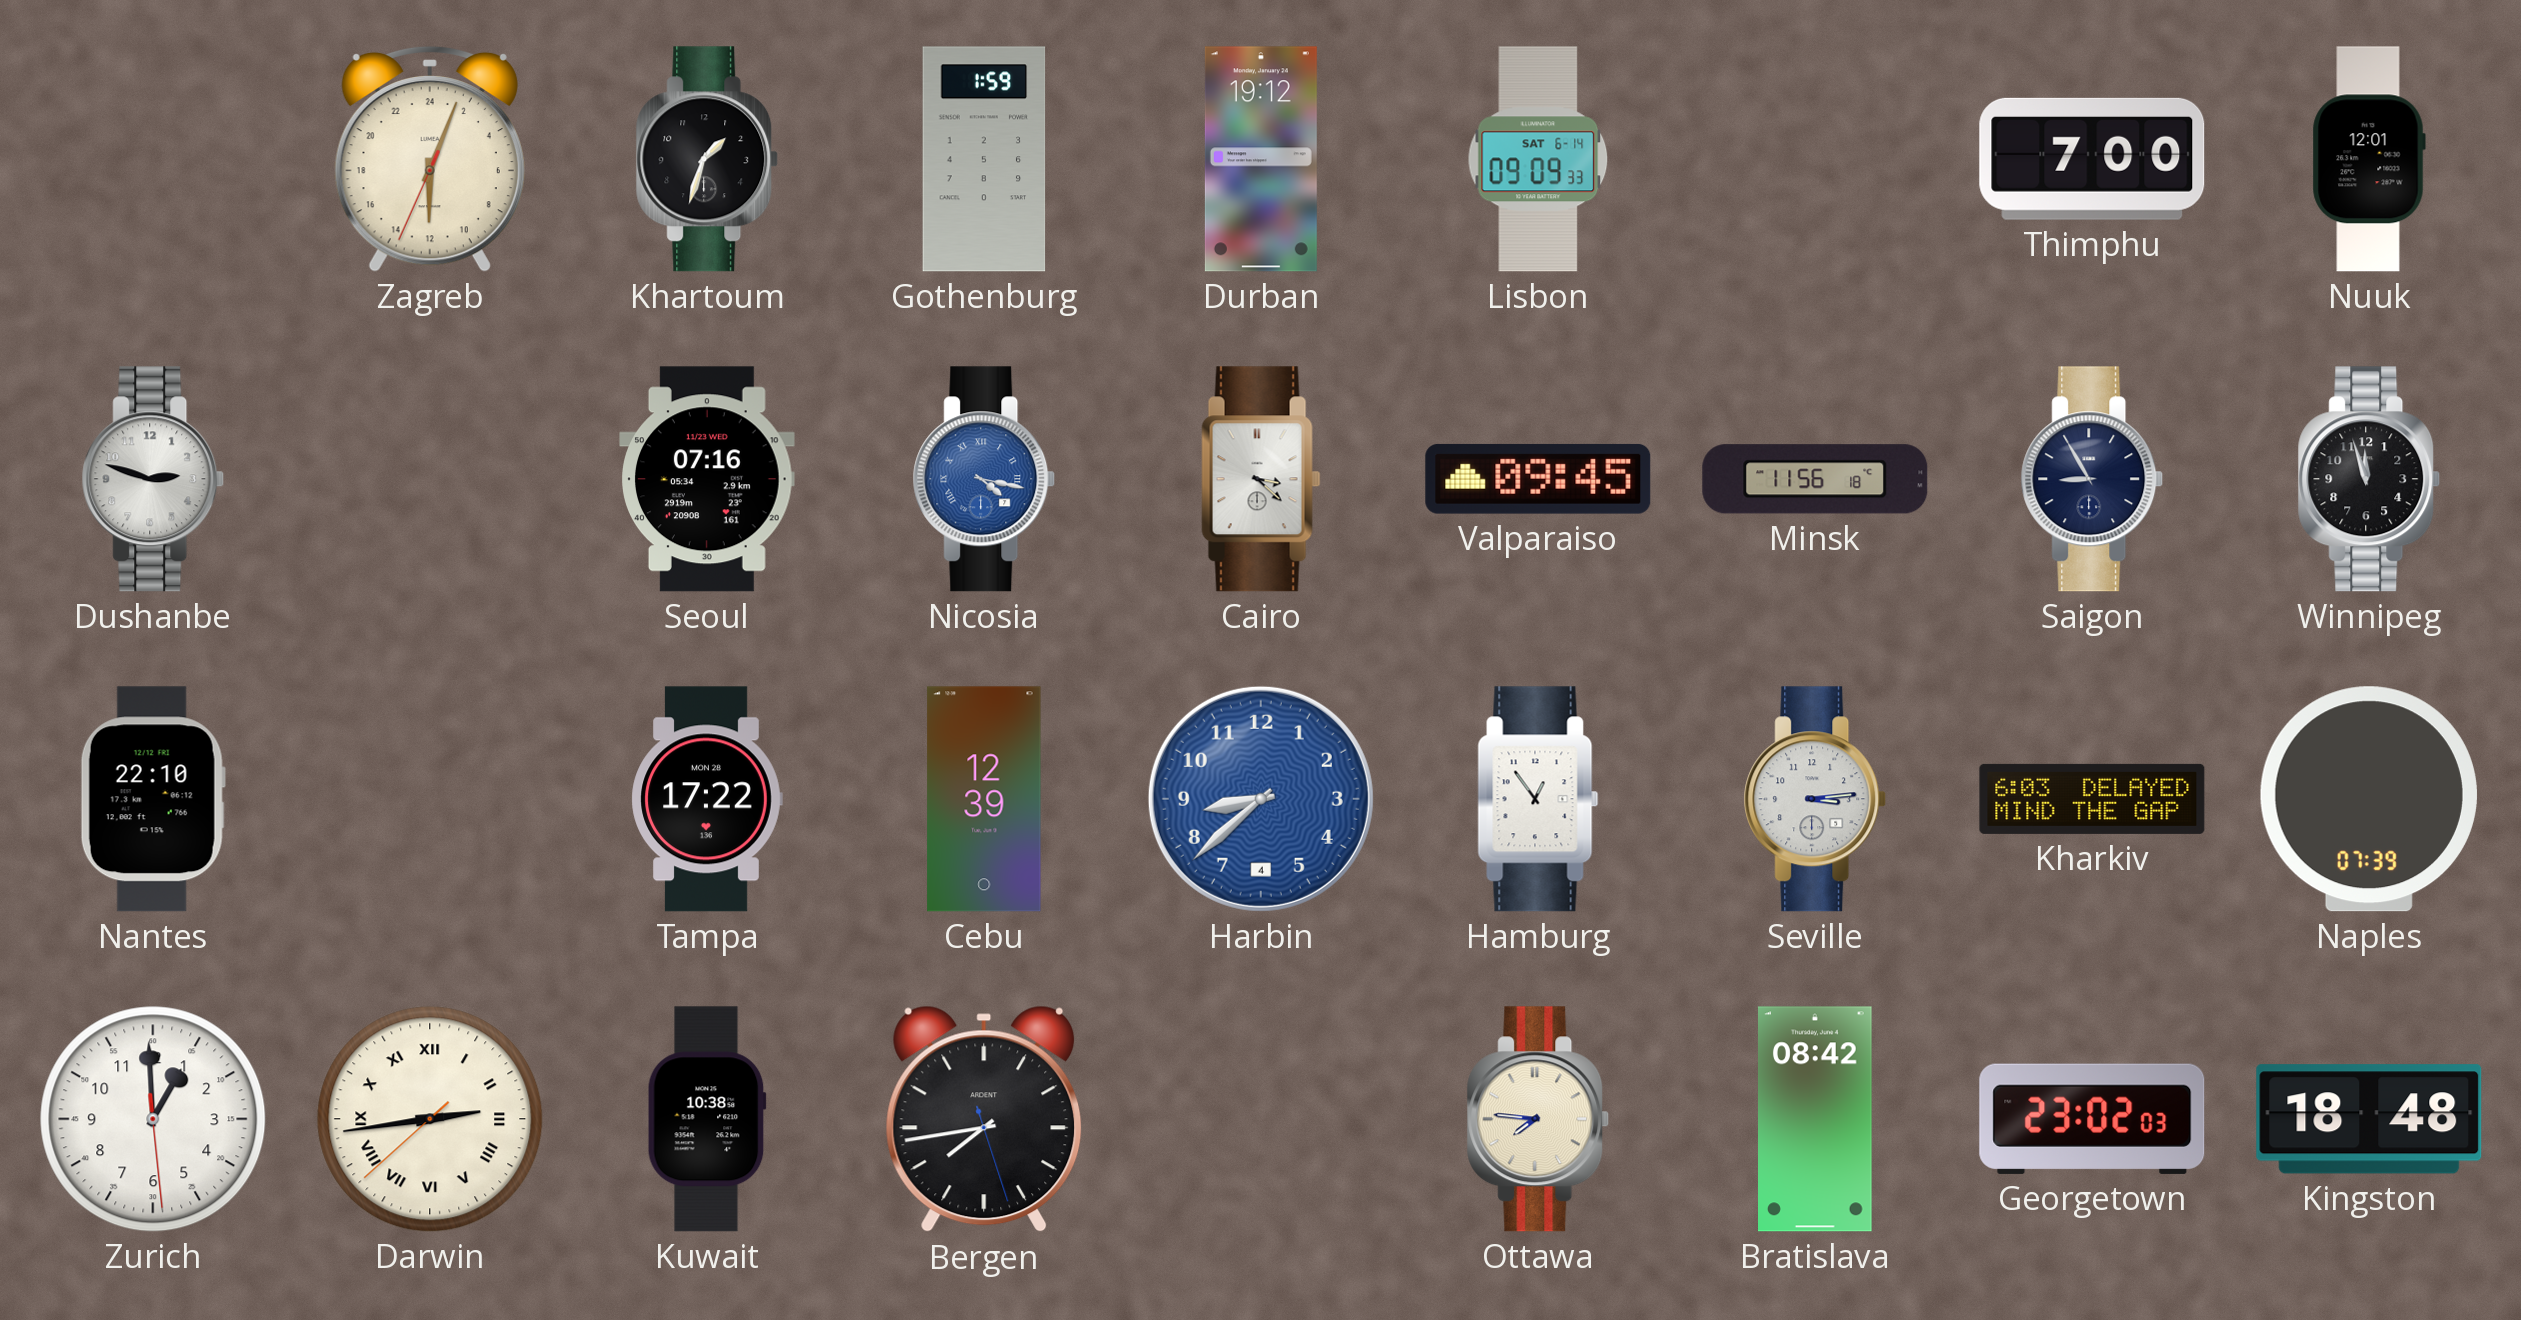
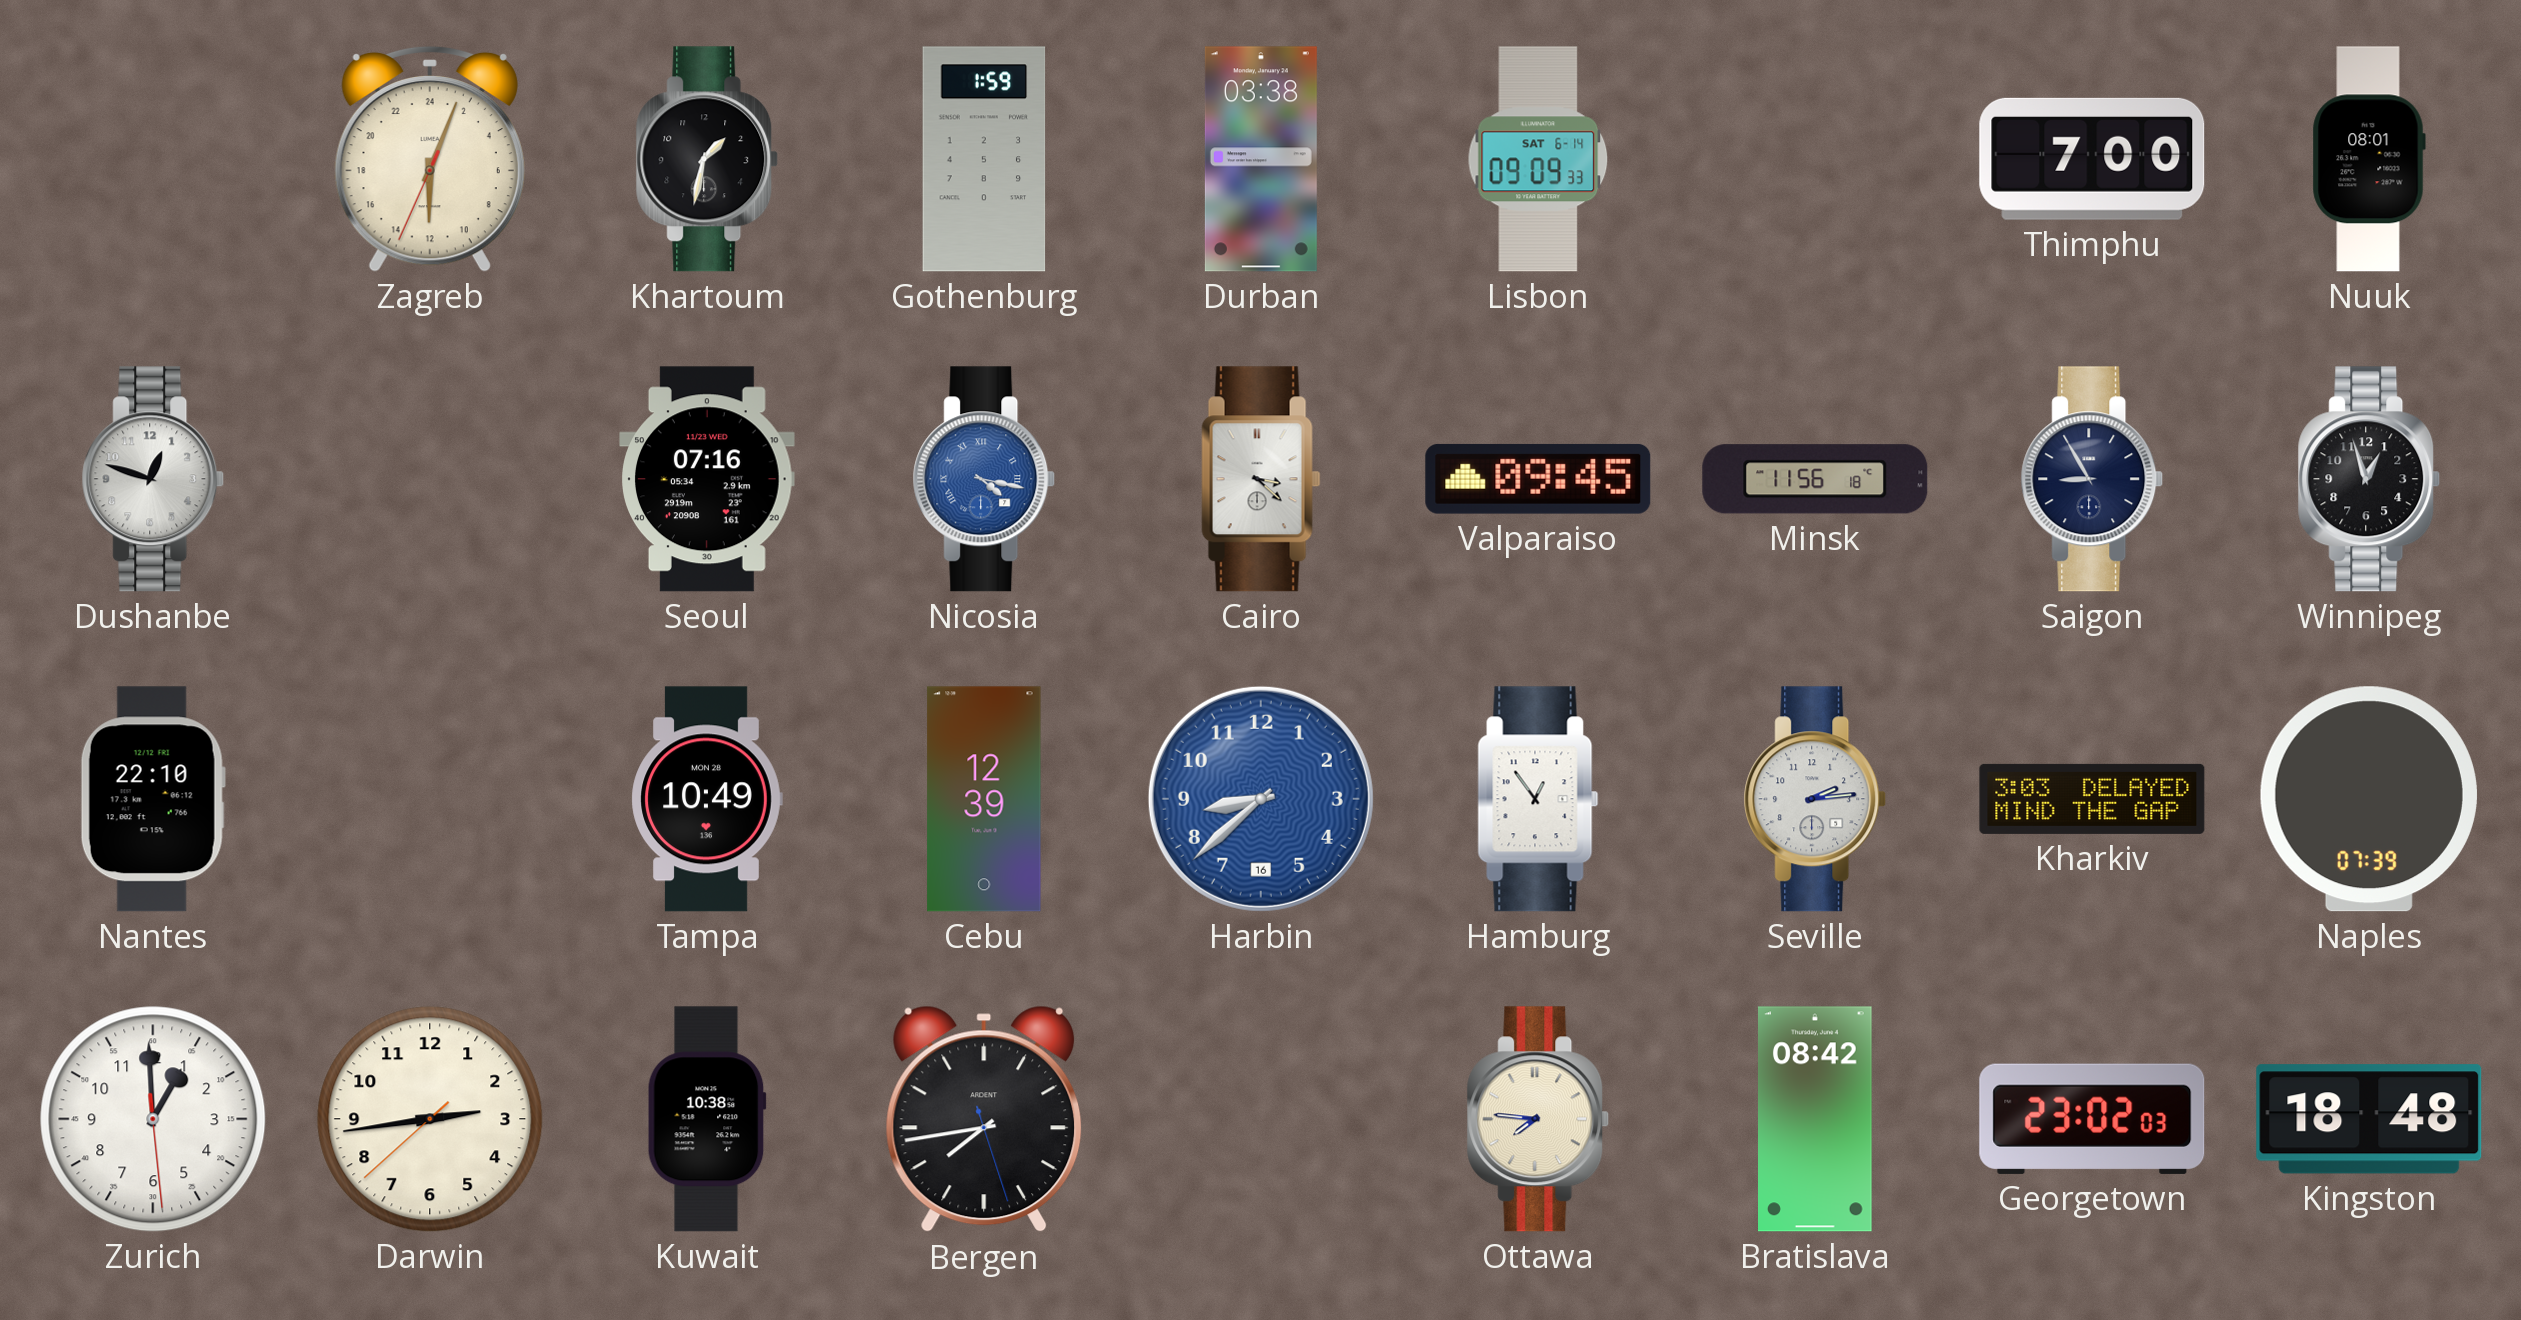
Khartoum: 1:33 -> 1:32
Durban: 19:12 -> 03:38
Nuuk: 12:01 -> 08:01
Dushanbe: 2:48 -> 12:48
Winnipeg: 11:57 -> 12:57
Tampa: 17:22 -> 10:49
Harbin date: 4 -> 16
Seville: 3:14 -> 2:14
Kharkiv: 6:03 -> 3:03
Darwin numerals: Roman -> Arabic
